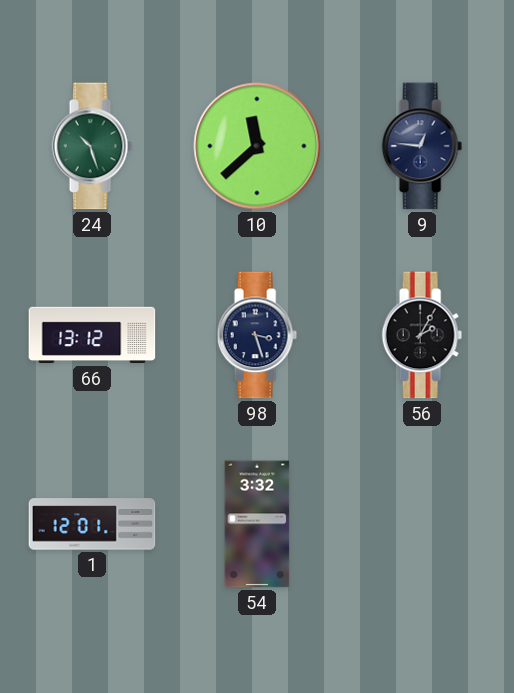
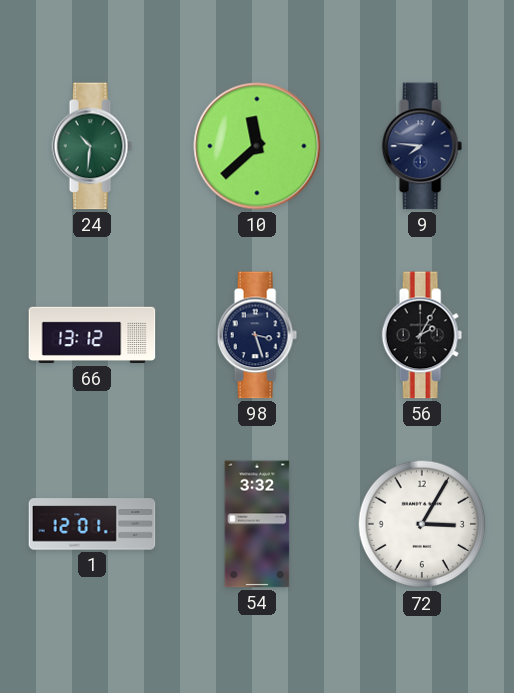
24: 10:27 -> 10:31
9: 12:46 -> 7:46
72: none -> 3:05
